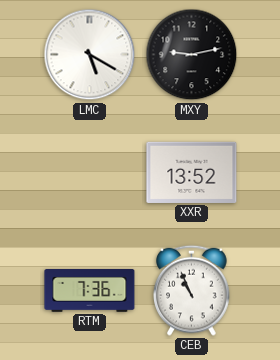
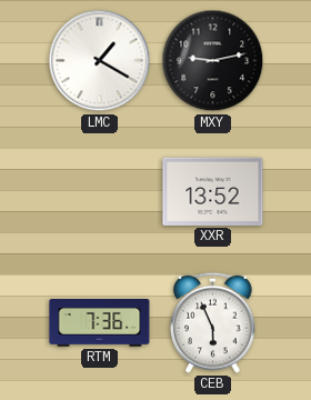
LMC: 5:20 -> 1:20
CEB: 10:56 -> 5:56
